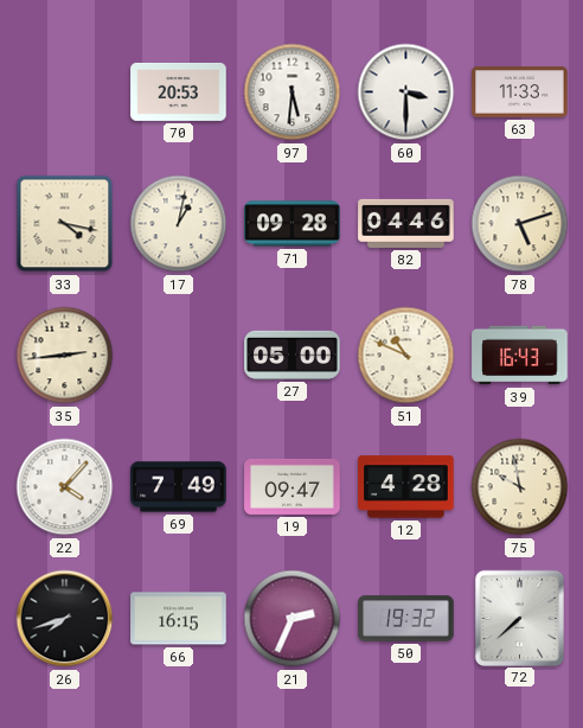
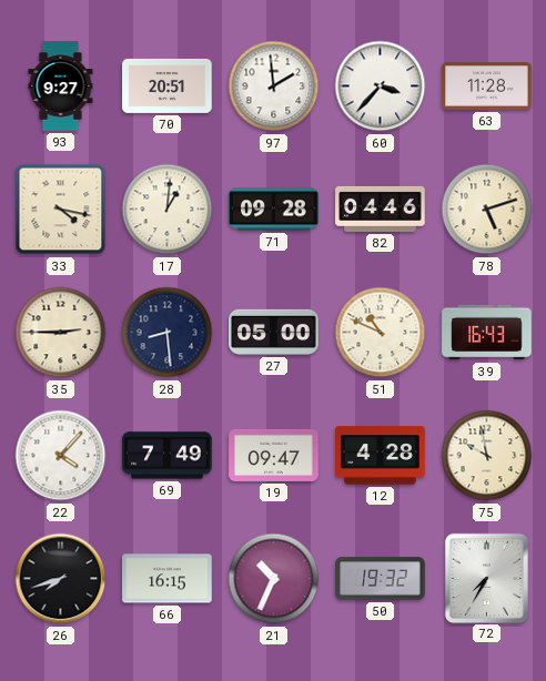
93: none -> 9:27
70: 20:53 -> 20:51
97: 5:31 -> 1:59
60: 3:30 -> 3:37
63: 11:33 -> 11:28
17: 1:02 -> 1:01
35: 2:44 -> 2:45
28: none -> 8:29
21: 2:34 -> 10:34
72: 7:38 -> 7:35
